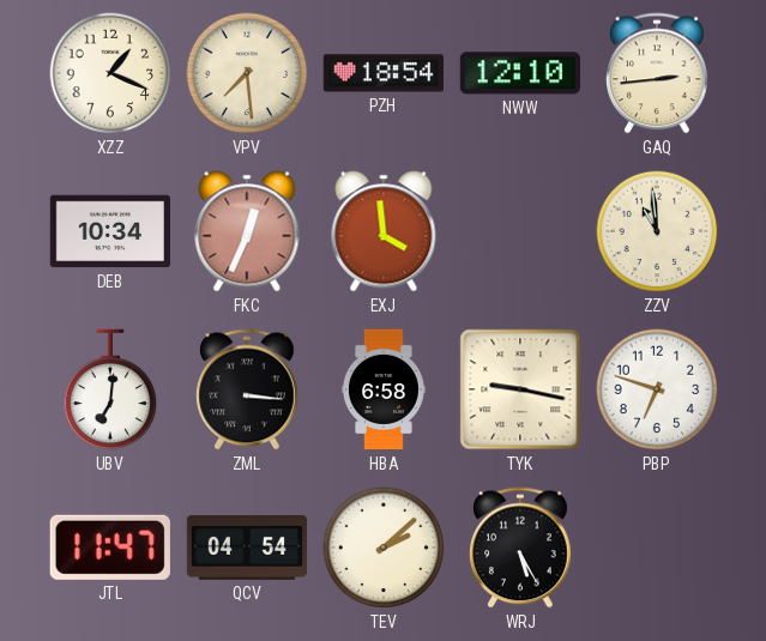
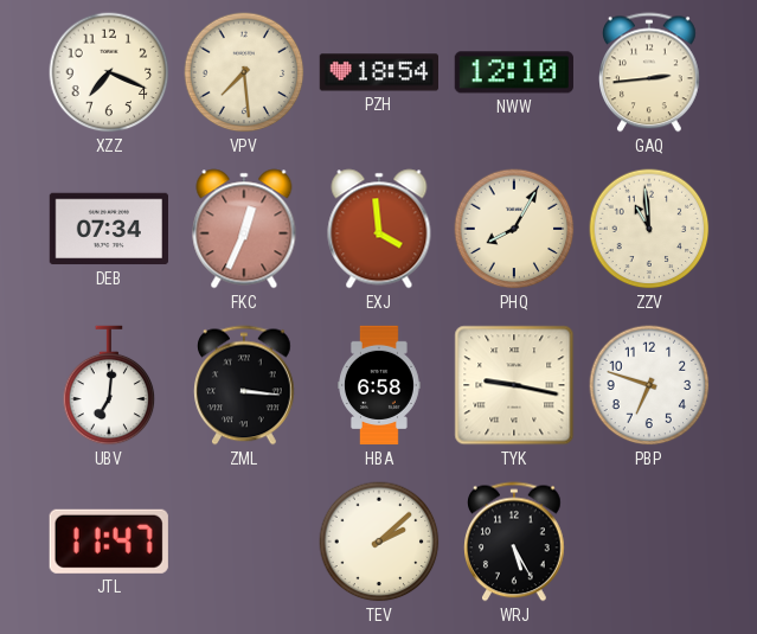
XZZ: 1:19 -> 7:19
DEB: 10:34 -> 07:34
PHQ: none -> 8:05
QCV: 04:54 -> none
